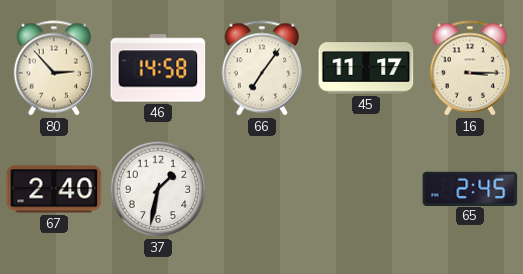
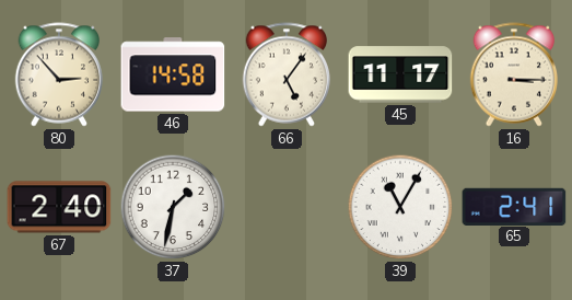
66: 7:06 -> 5:06
39: none -> 11:05
65: 2:45 -> 2:41
